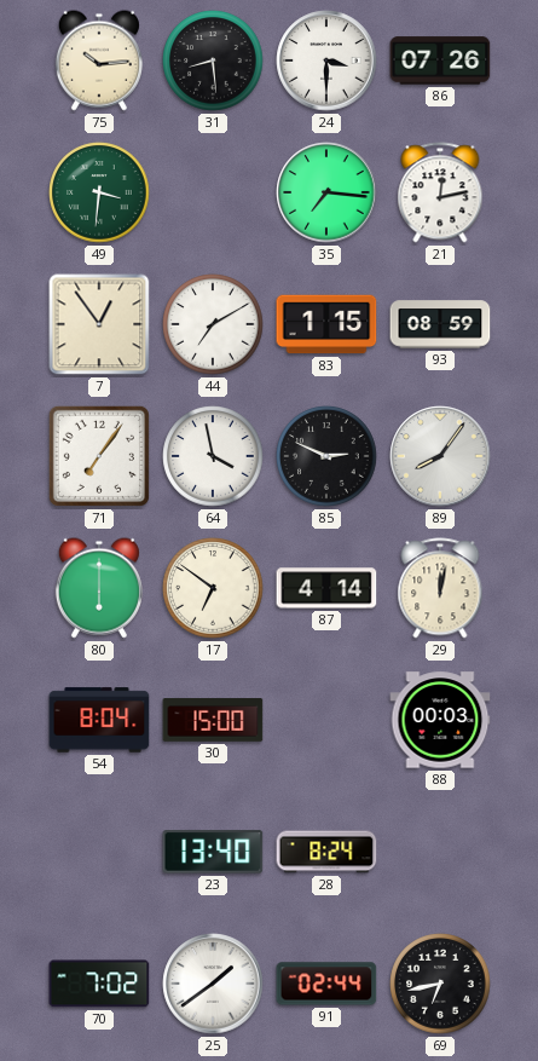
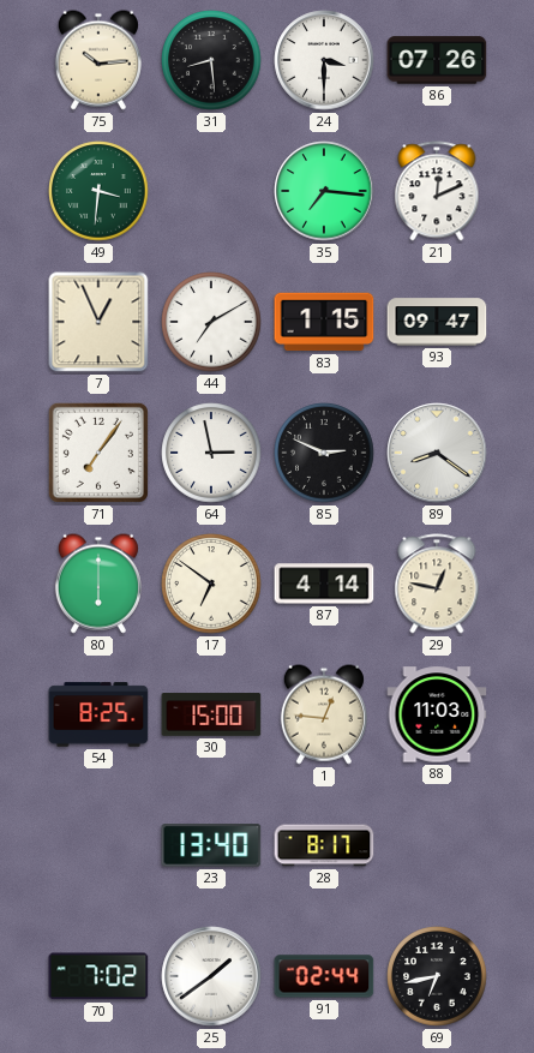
21: 12:13 -> 12:11
7: 12:54 -> 12:56
93: 08:59 -> 09:47
64: 3:58 -> 2:58
89: 8:06 -> 8:21
29: 12:02 -> 12:47
54: 8:04 -> 8:25
1: none -> 12:46
88: 00:03 -> 11:03
28: 8:24 -> 8:17
